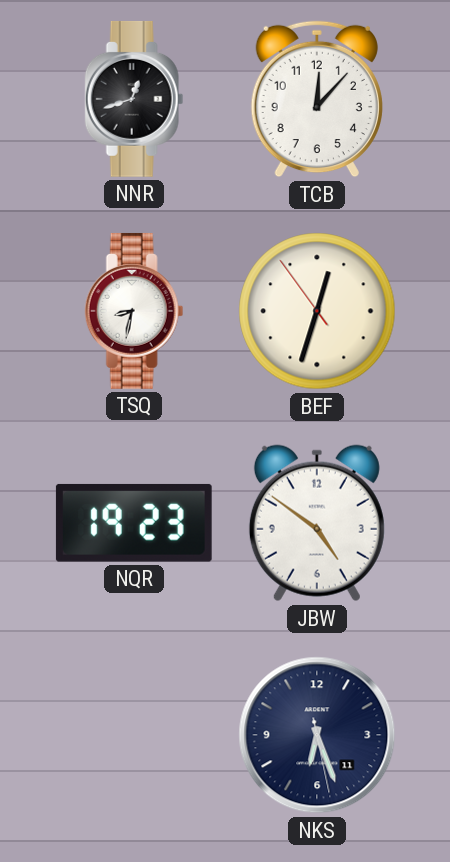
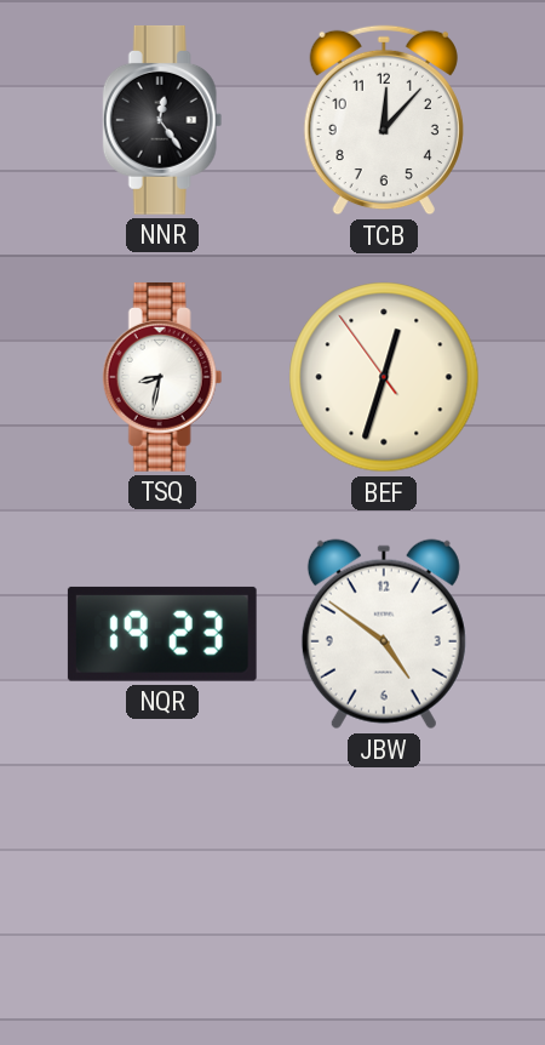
NNR: 12:42 -> 12:24
NKS: 6:26 -> none
